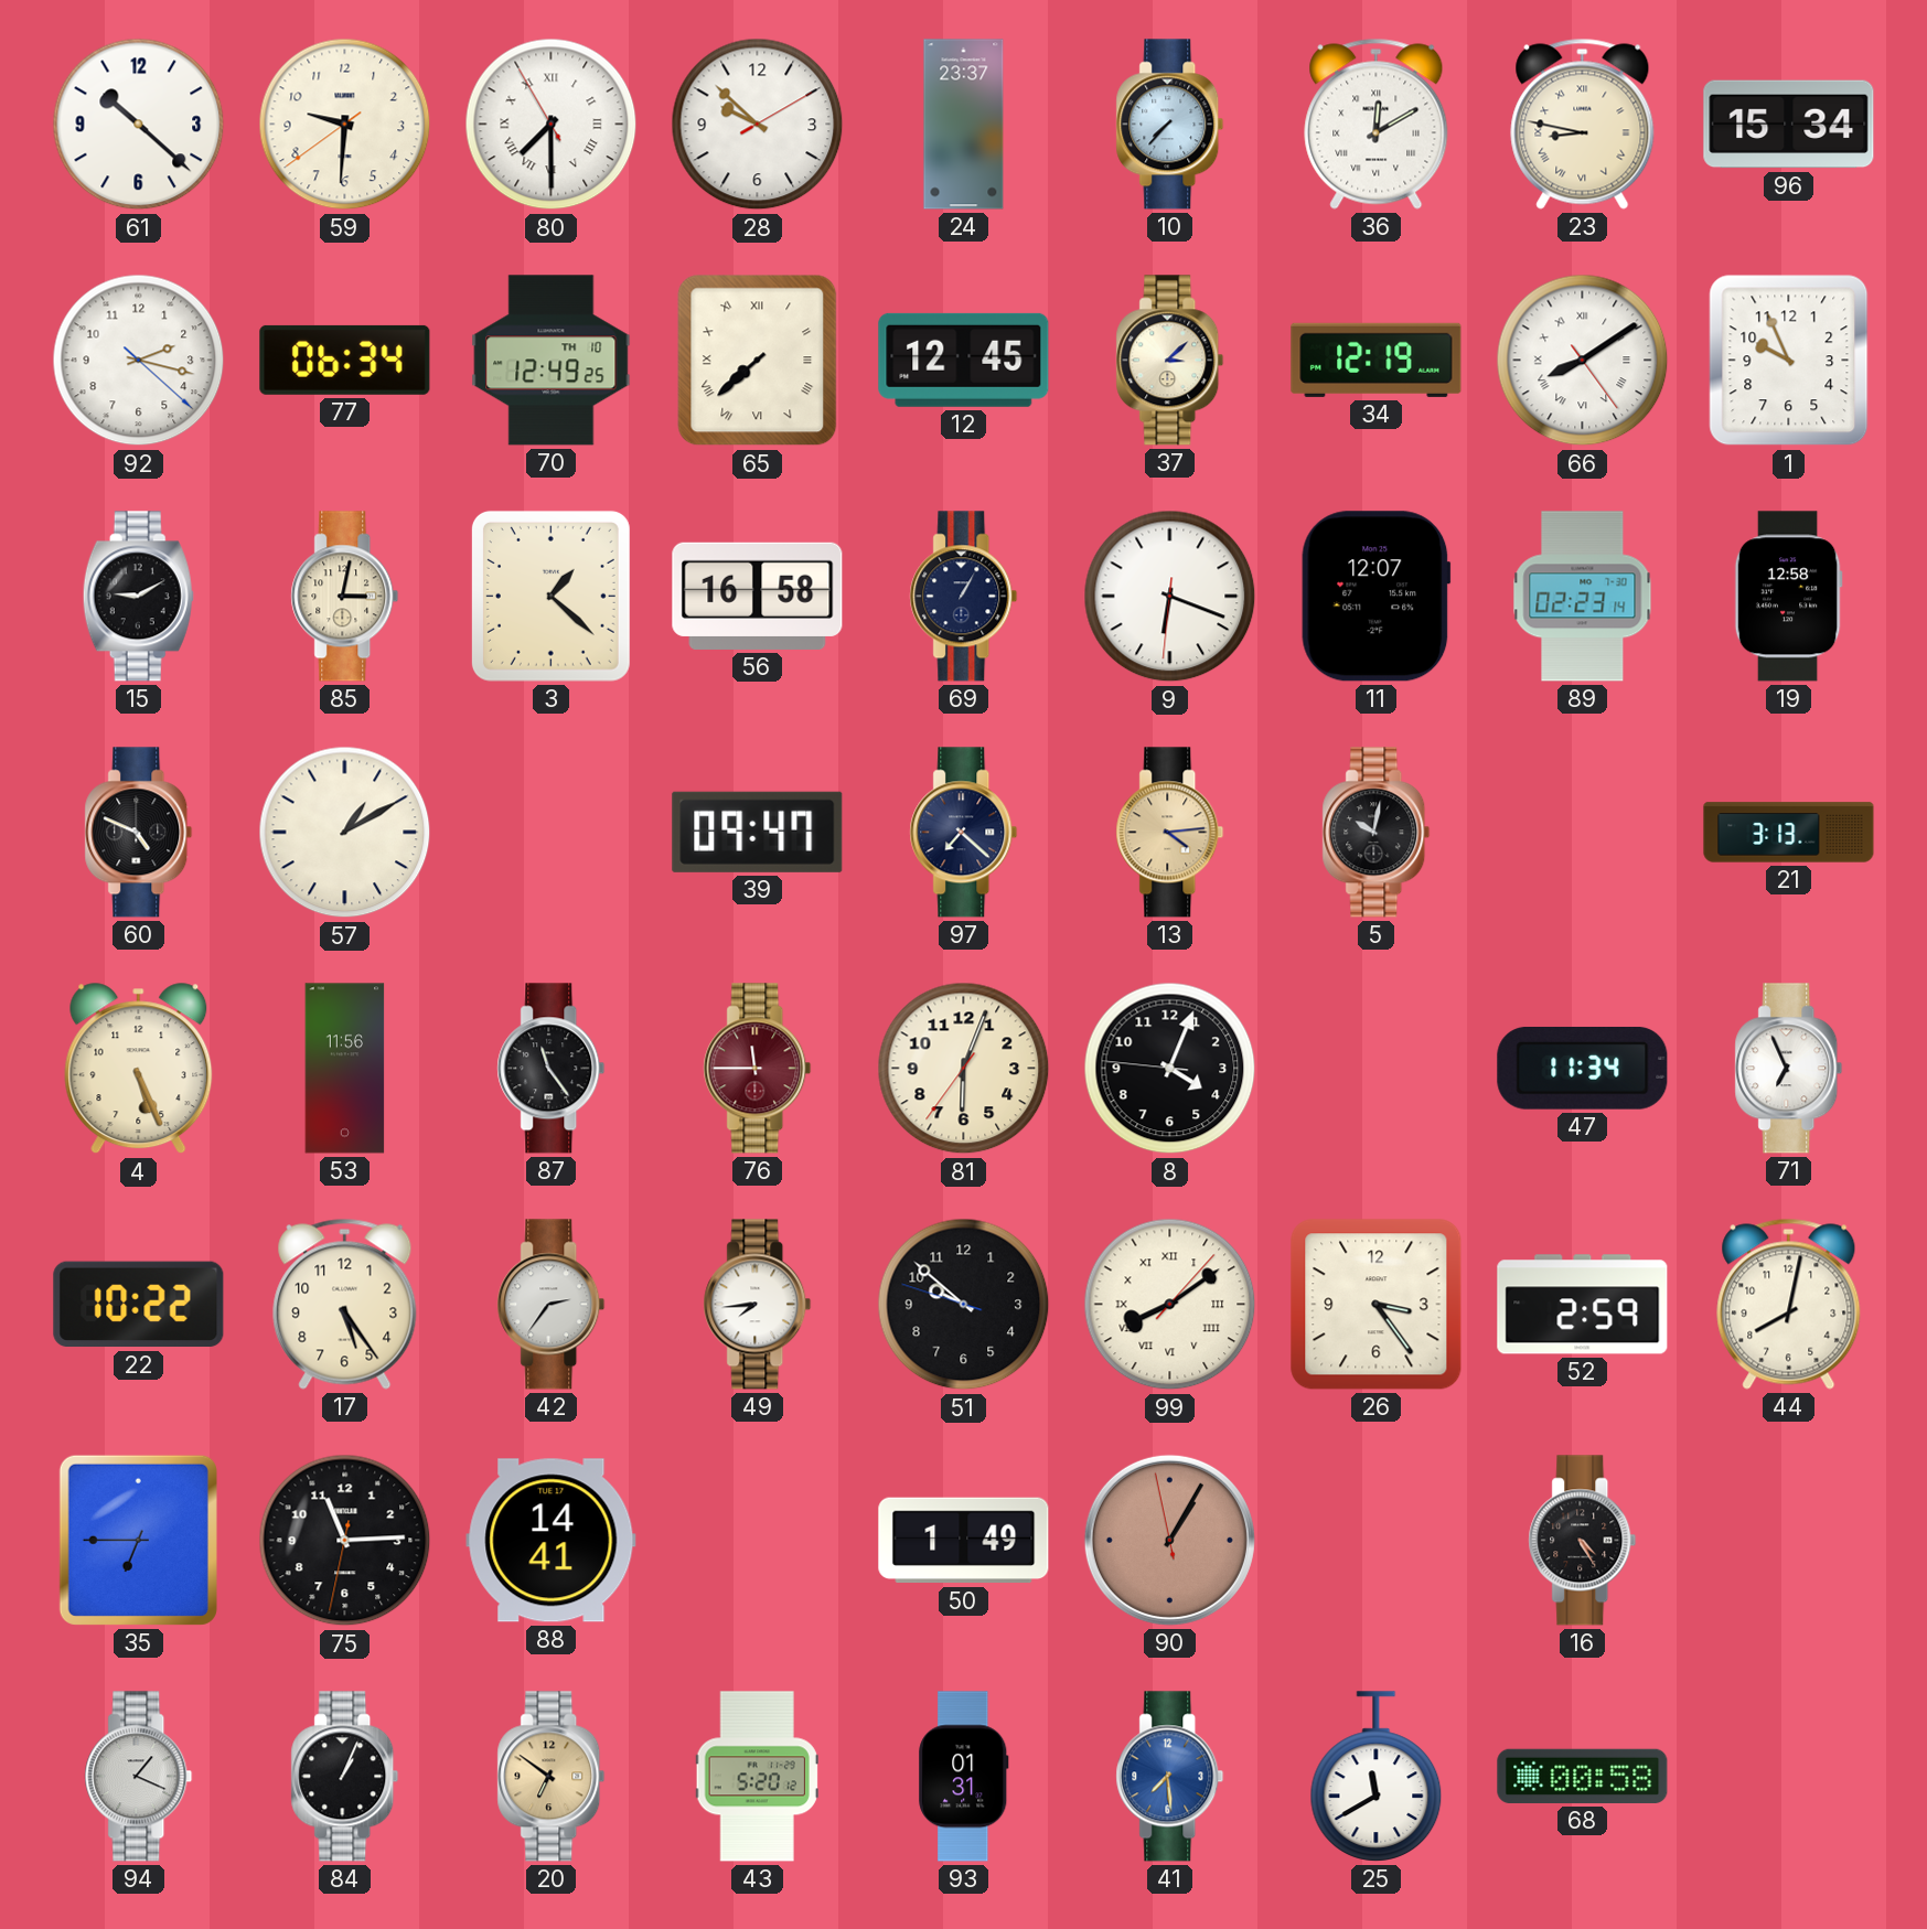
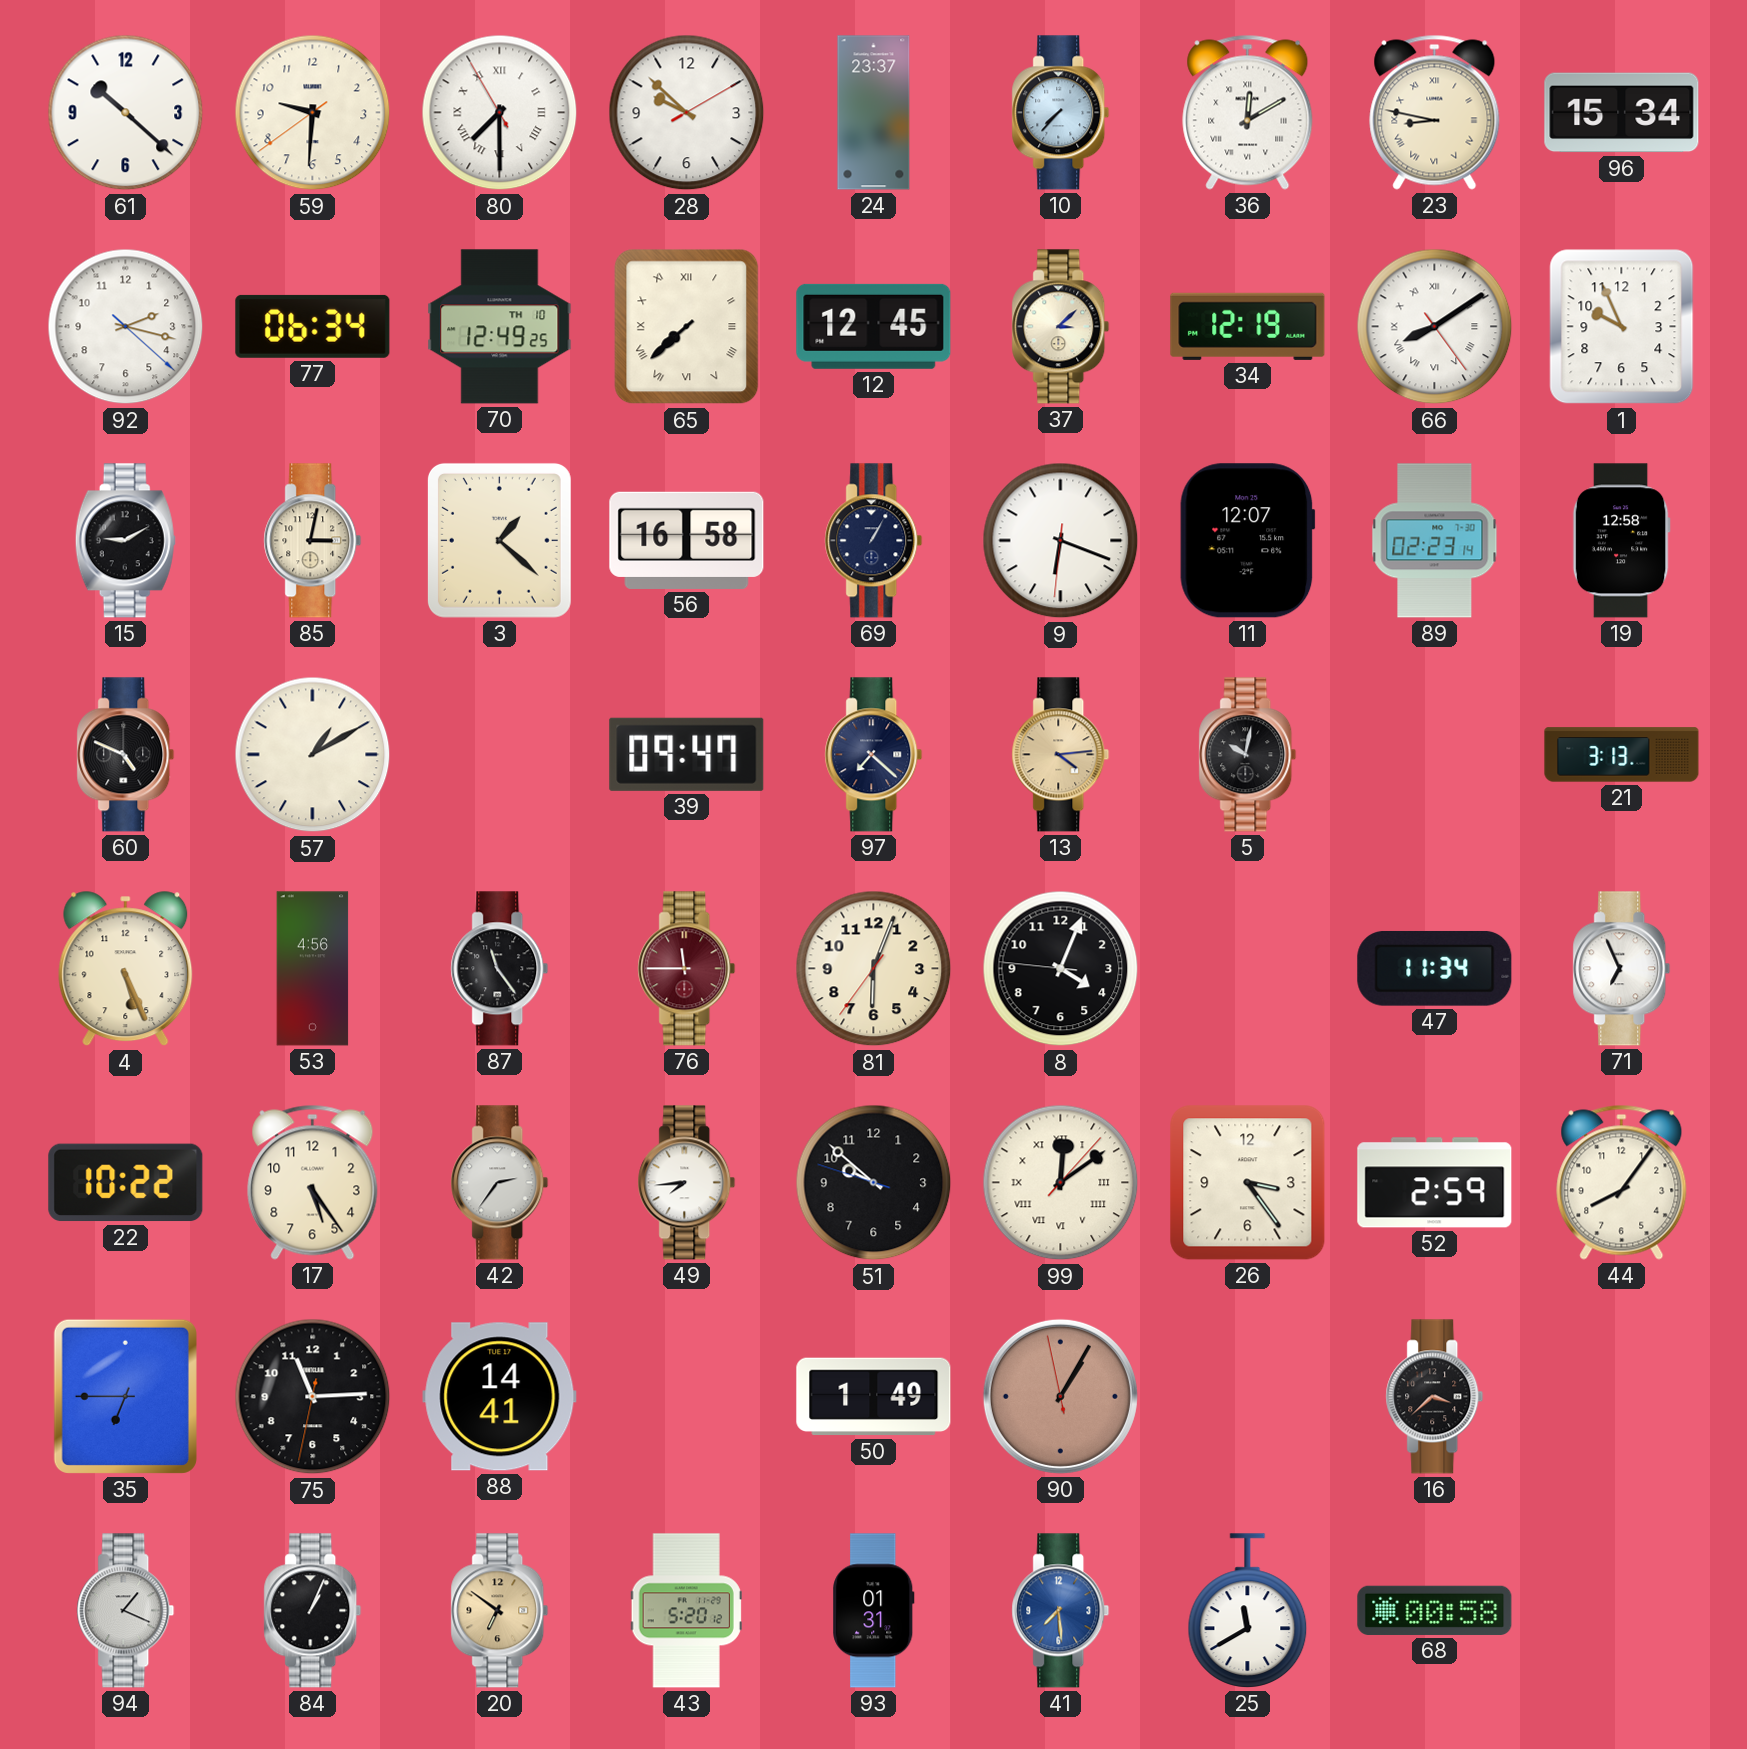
53: 11:56 -> 4:56
99: 8:09 -> 12:09
44: 8:02 -> 8:06
16: 4:25 -> 3:38
